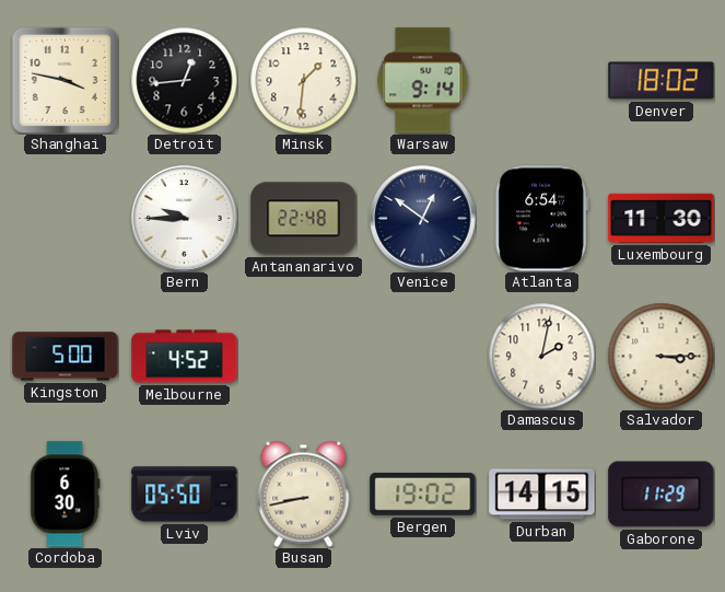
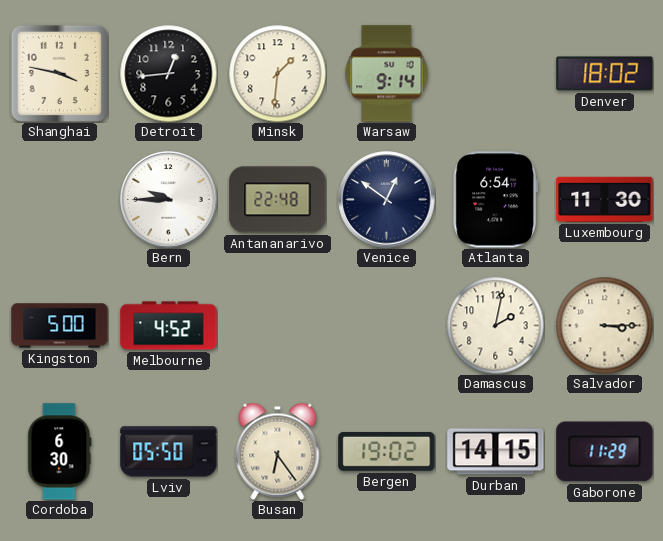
Busan: 8:43 -> 6:24
